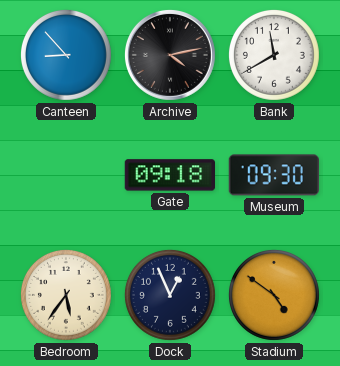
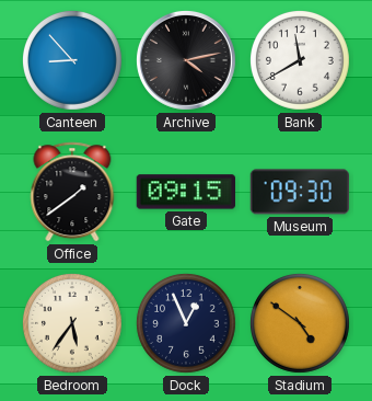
Office: none -> 1:39
Gate: 09:18 -> 09:15
